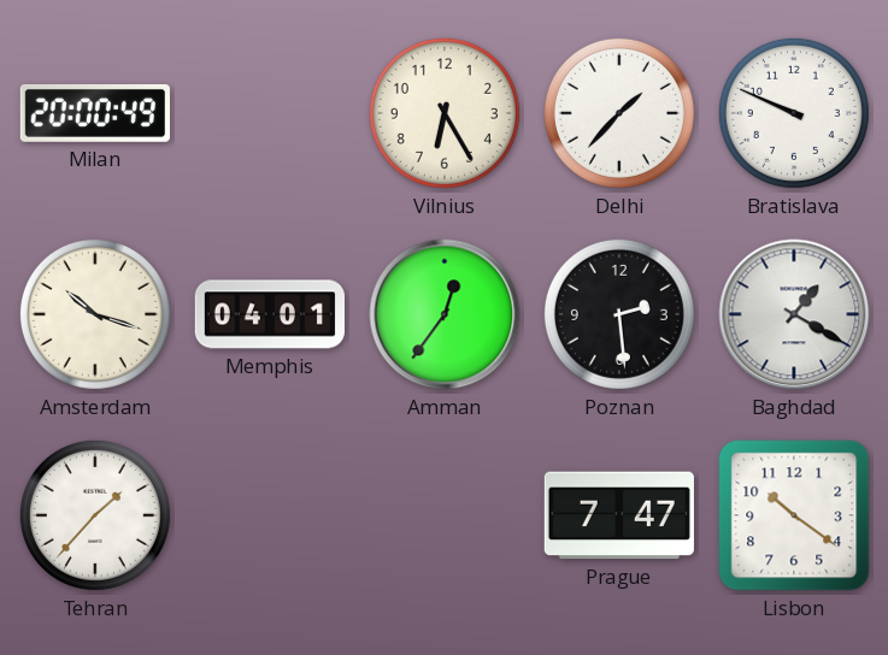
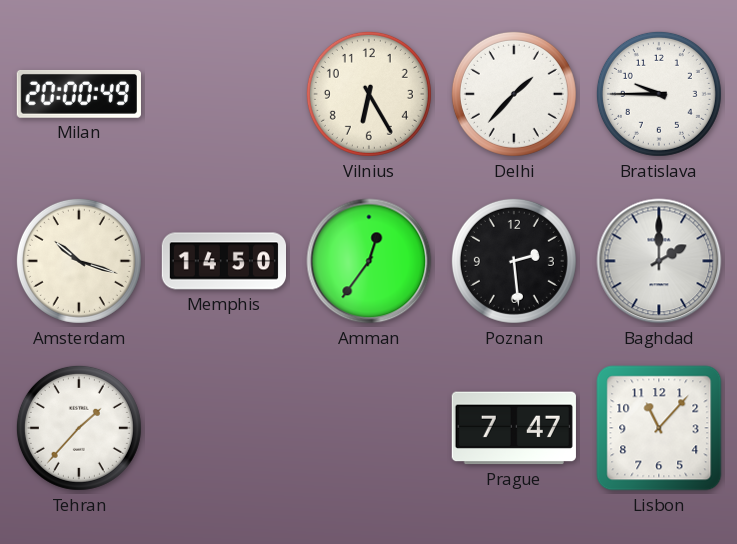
Bratislava: 9:49 -> 9:45
Memphis: 04:01 -> 14:50
Baghdad: 1:20 -> 2:00
Lisbon: 10:21 -> 11:07
